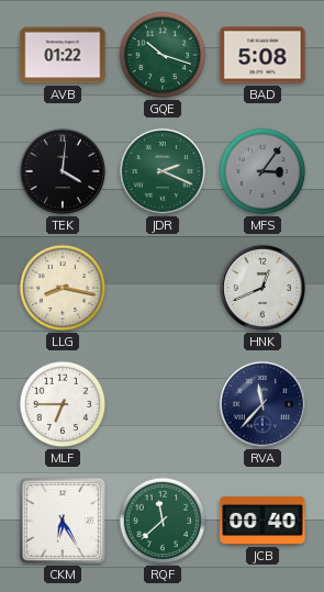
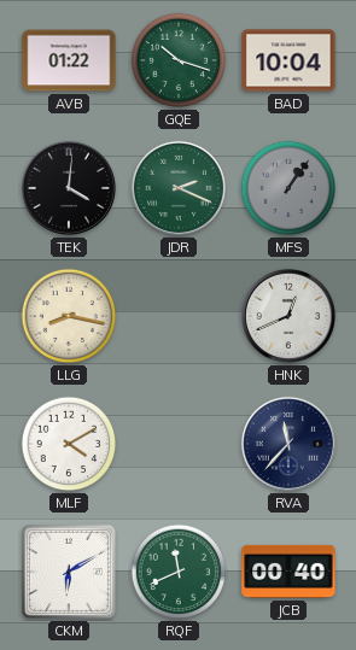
BAD: 5:08 -> 10:04
MFS: 3:06 -> 1:06
MLF: 6:45 -> 4:10
CKM: 6:25 -> 6:10
RQF: 11:38 -> 11:41
